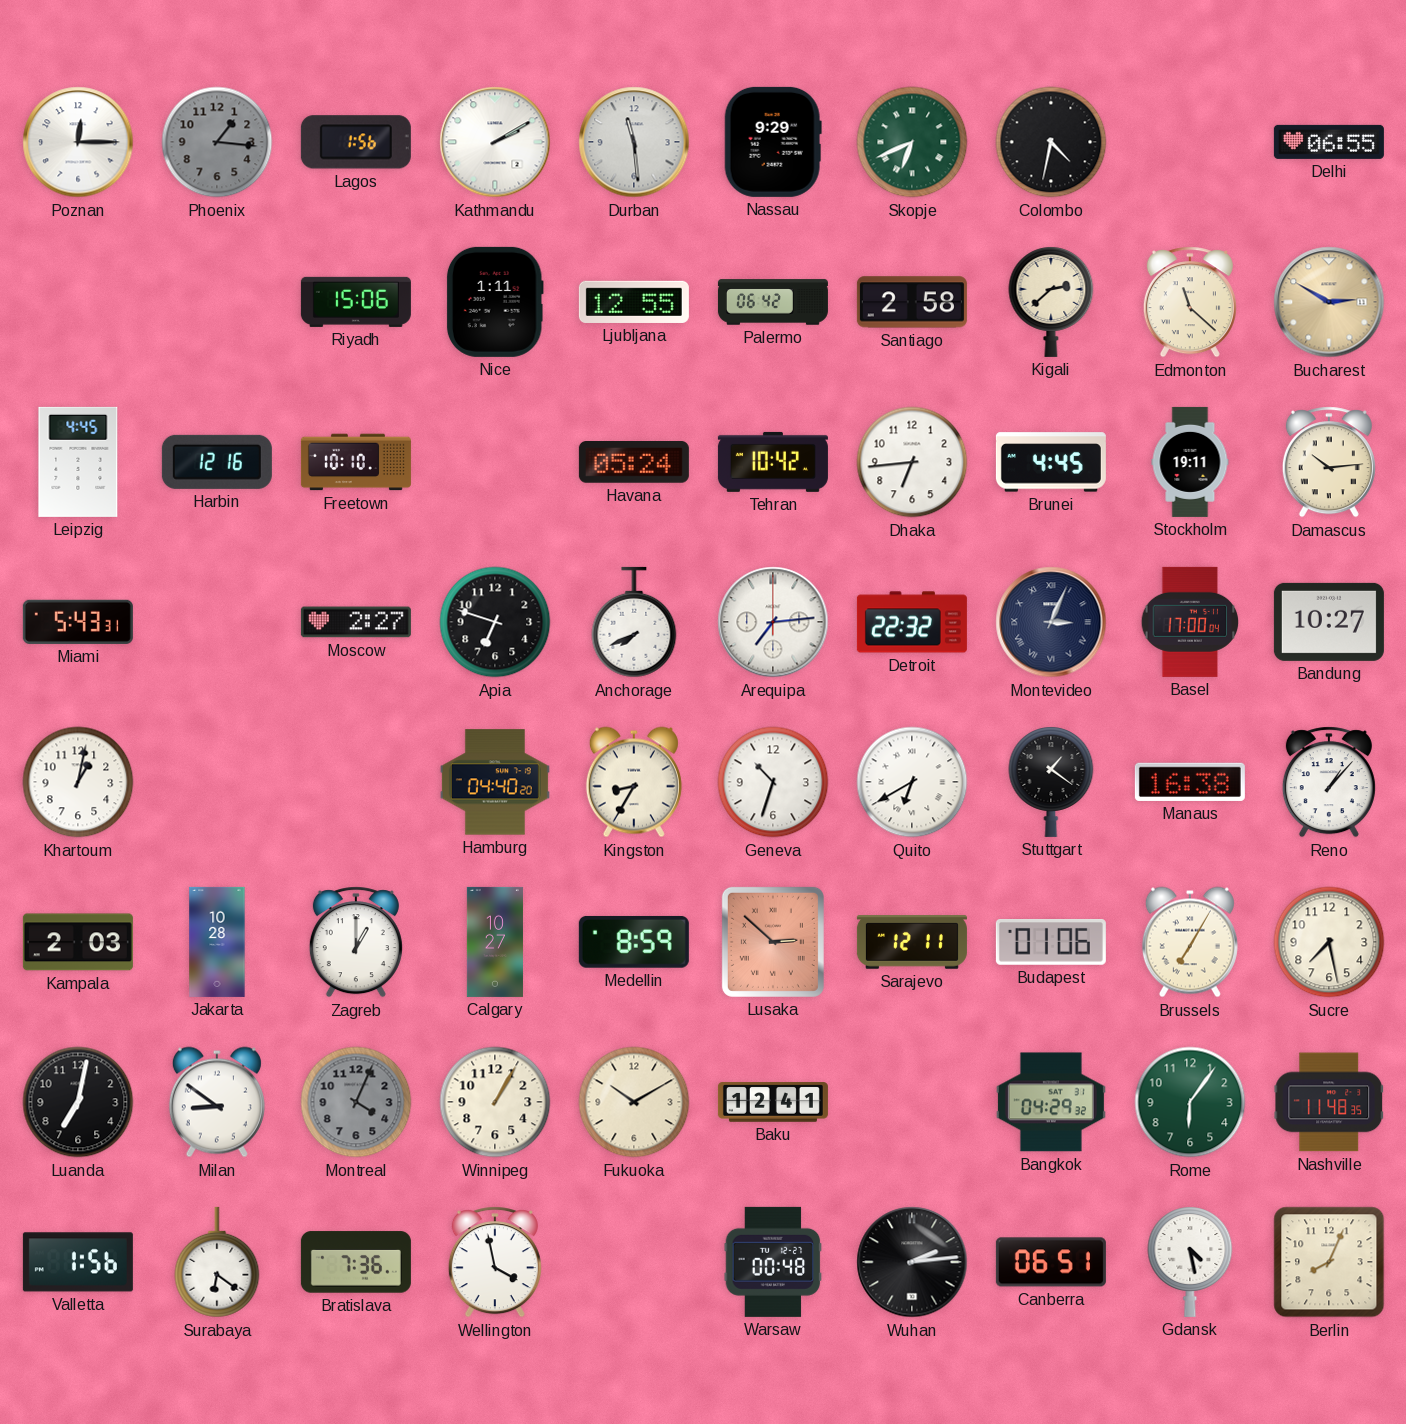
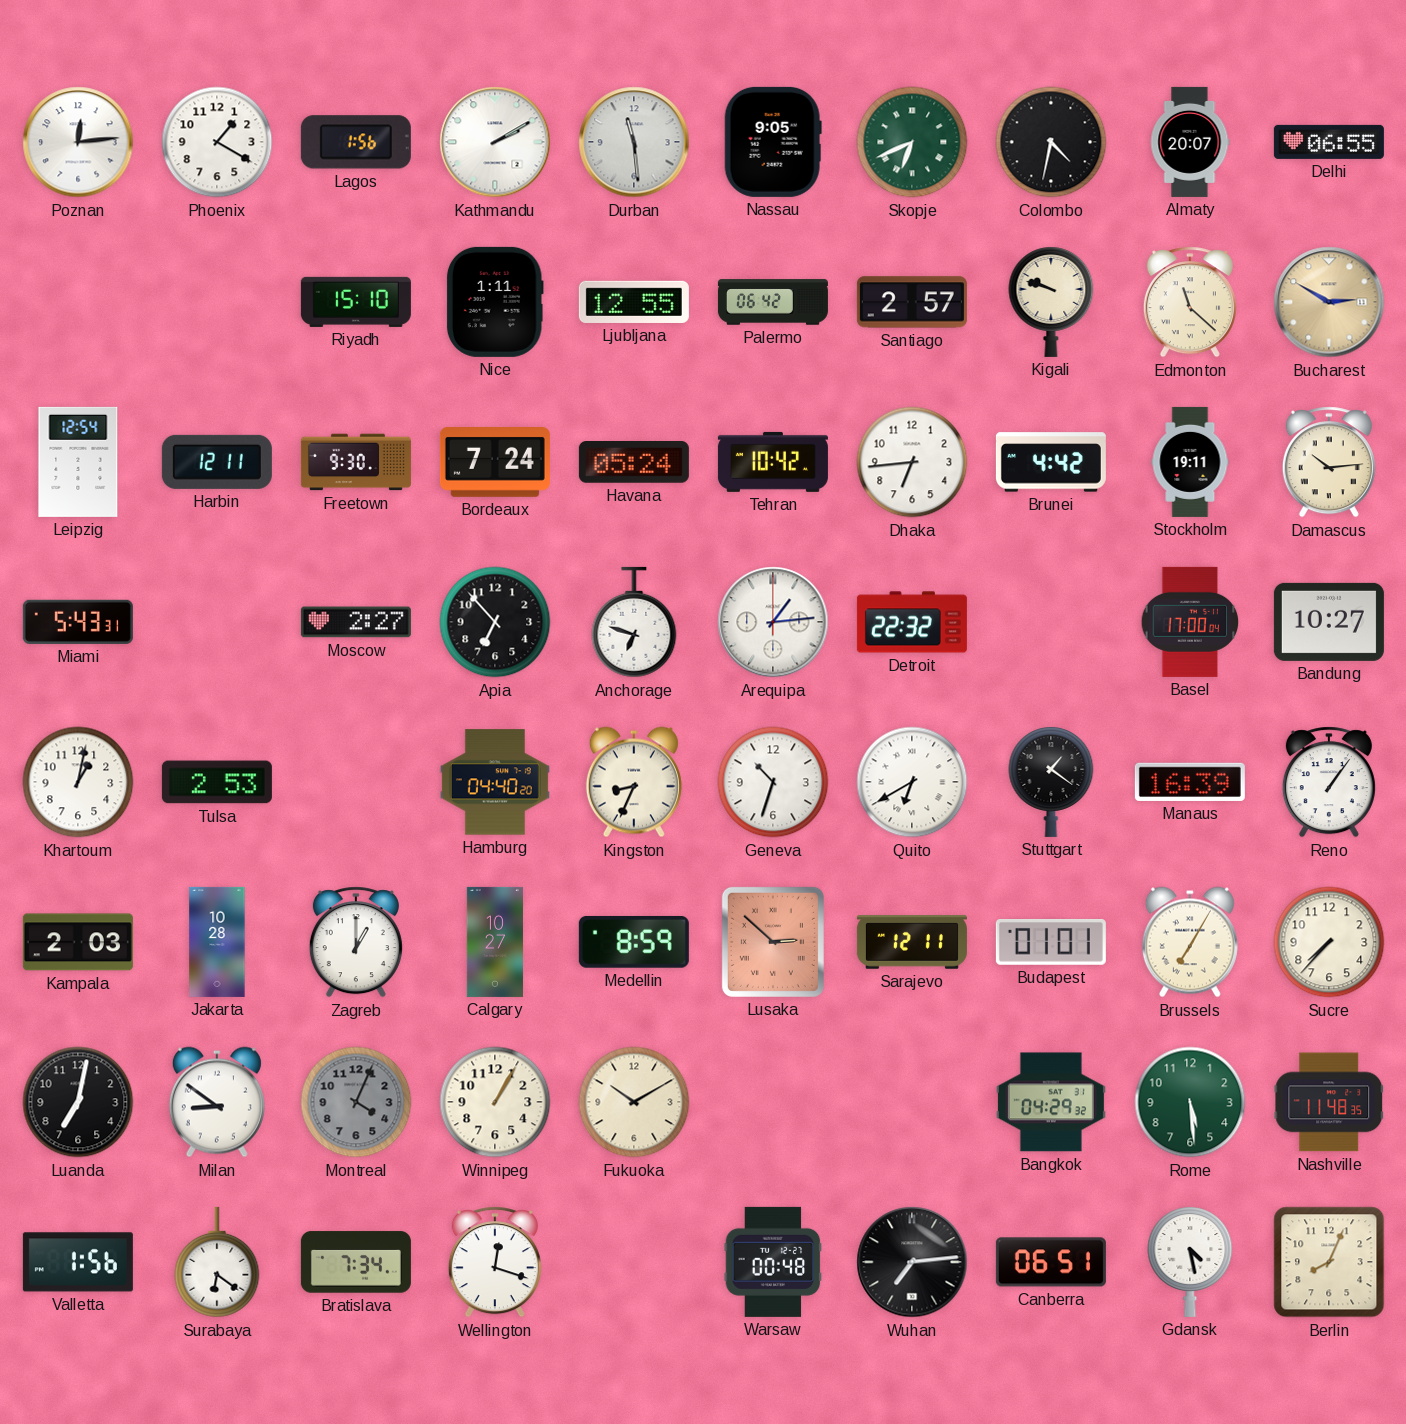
Poznan: 12:15 -> 12:14
Phoenix: 1:16 -> 1:20
Phoenix dial: grey -> white
Nassau: 9:29 -> 9:05
Almaty: none -> 20:07
Riyadh: 15:06 -> 15:10
Santiago: 2:58 -> 2:57
Kigali: 2:38 -> 9:48
Leipzig: 4:45 -> 12:54
Harbin: 12:16 -> 12:11
Freetown: 10:10 -> 9:30
Bordeaux: none -> 7:24
Brunei: 4:45 -> 4:42
Apia: 6:48 -> 6:53
Anchorage: 7:41 -> 6:48
Arequipa: 7:14 -> 1:14
Montevideo: 3:04 -> none
Tulsa: none -> 2:53
Kingston: 8:35 -> 8:34
Manaus: 16:38 -> 16:39
Reno: 1:07 -> 1:06
Budapest: 01:06 -> 01:01
Sucre: 7:28 -> 7:37
Baku: 12:41 -> none
Rome: 6:06 -> 5:29
Bratislava: 7:36 -> 7:34
Wellington: 3:58 -> 12:18
Wuhan: 2:14 -> 7:14
